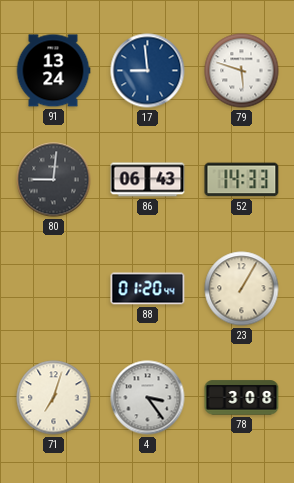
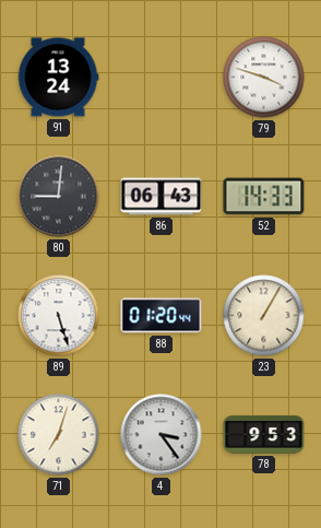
17: 8:59 -> none
79: 5:48 -> 3:48
89: none -> 5:27
78: 3:08 -> 9:53
